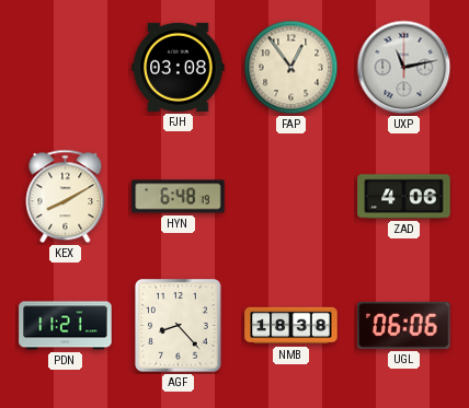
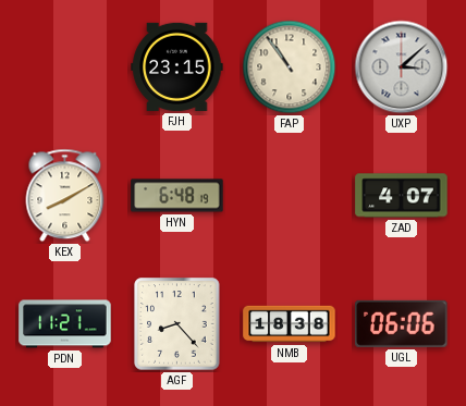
FJH: 03:08 -> 23:15
FAP: 12:54 -> 10:54
UXP: 11:13 -> 3:08
ZAD: 4:06 -> 4:07
